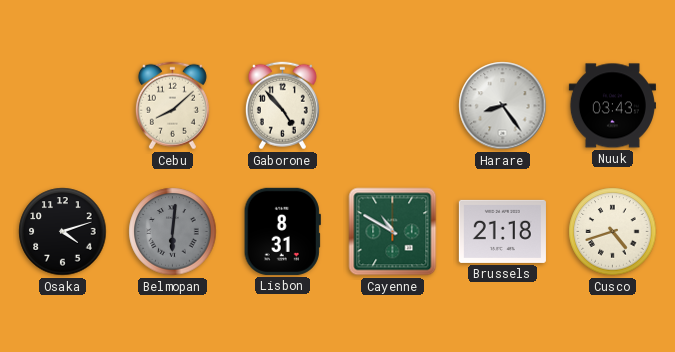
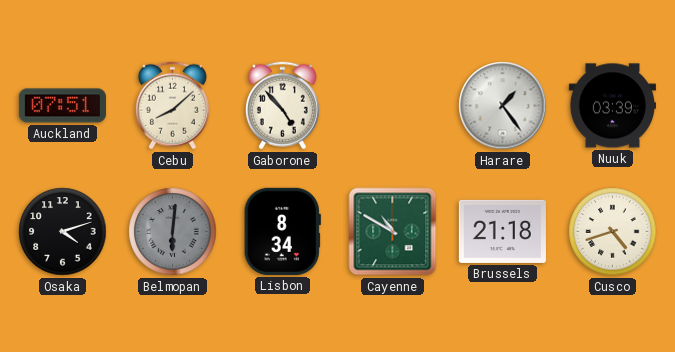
Auckland: none -> 07:51
Harare: 8:24 -> 1:24
Nuuk: 03:43 -> 03:39
Lisbon: 8:31 -> 8:34
